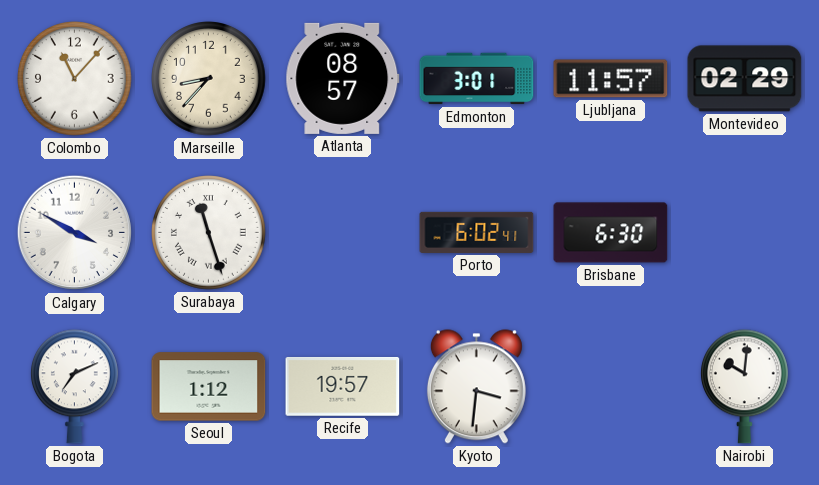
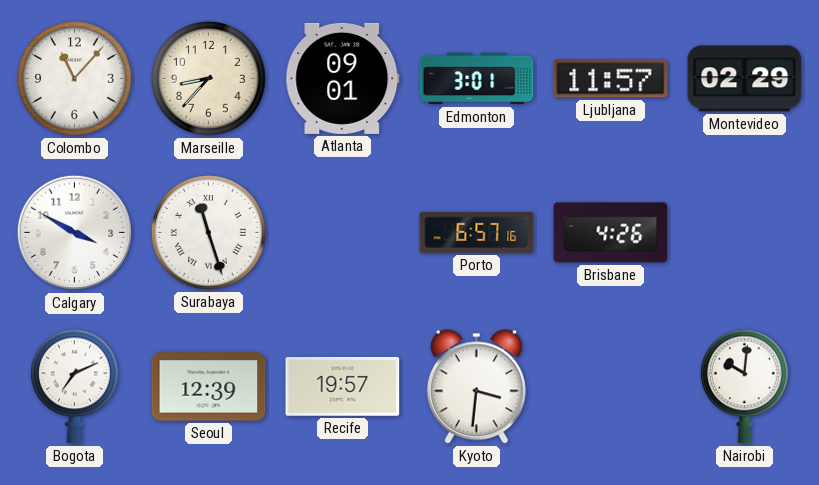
Atlanta: 08:57 -> 09:01
Porto: 6:02 -> 6:57
Brisbane: 6:30 -> 4:26
Seoul: 1:12 -> 12:39
